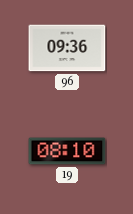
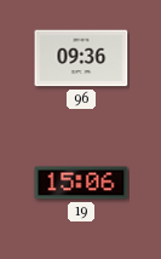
19: 08:10 -> 15:06
